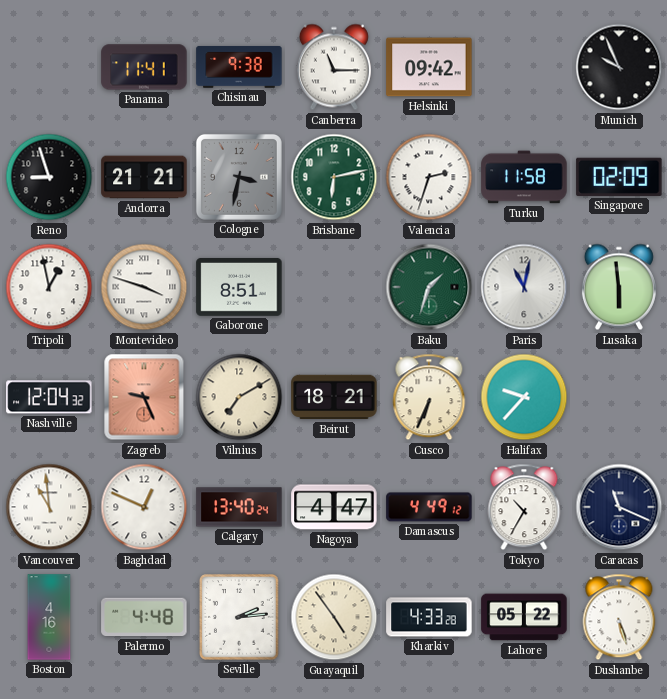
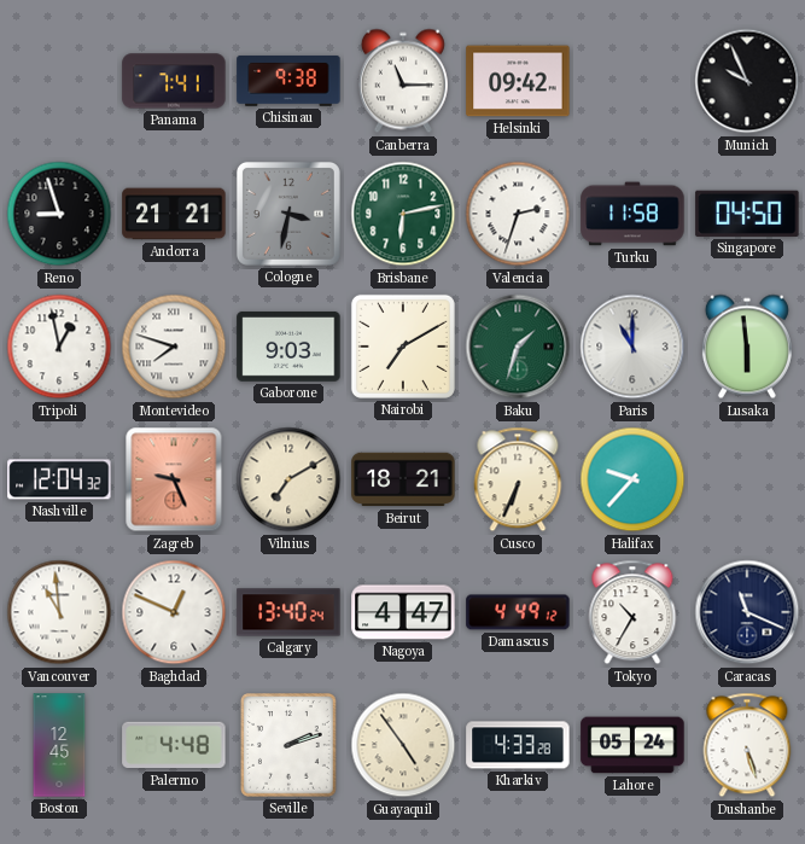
Panama: 11:41 -> 7:41
Singapore: 02:09 -> 04:50
Montevideo: 3:48 -> 7:48
Gaborone: 8:51 -> 9:03
Nairobi: none -> 7:10
Paris: 11:02 -> 11:00
Boston: 4:16 -> 12:45
Seville: 2:14 -> 2:12
Lahore: 05:22 -> 05:24
